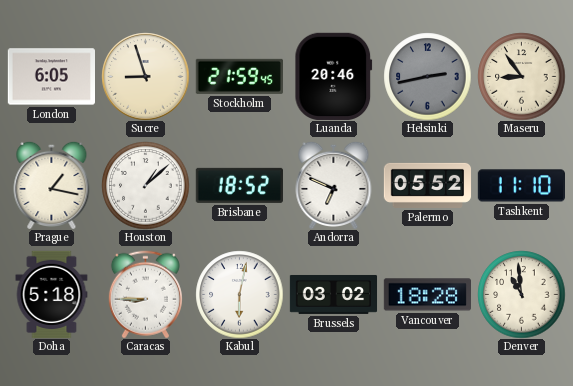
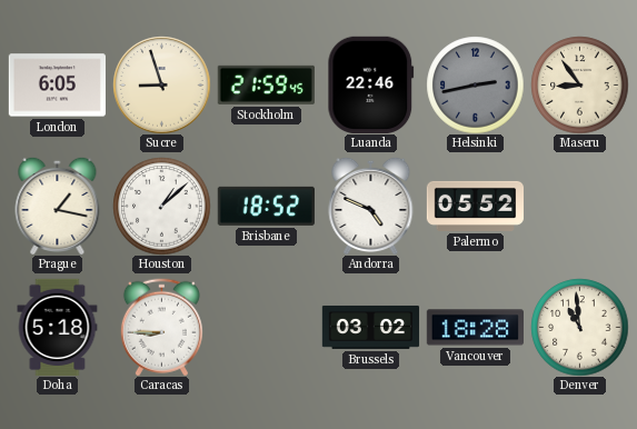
Luanda: 20:46 -> 22:46
Andorra: 6:49 -> 4:49
Tashkent: 11:10 -> none
Kabul: 6:02 -> none
